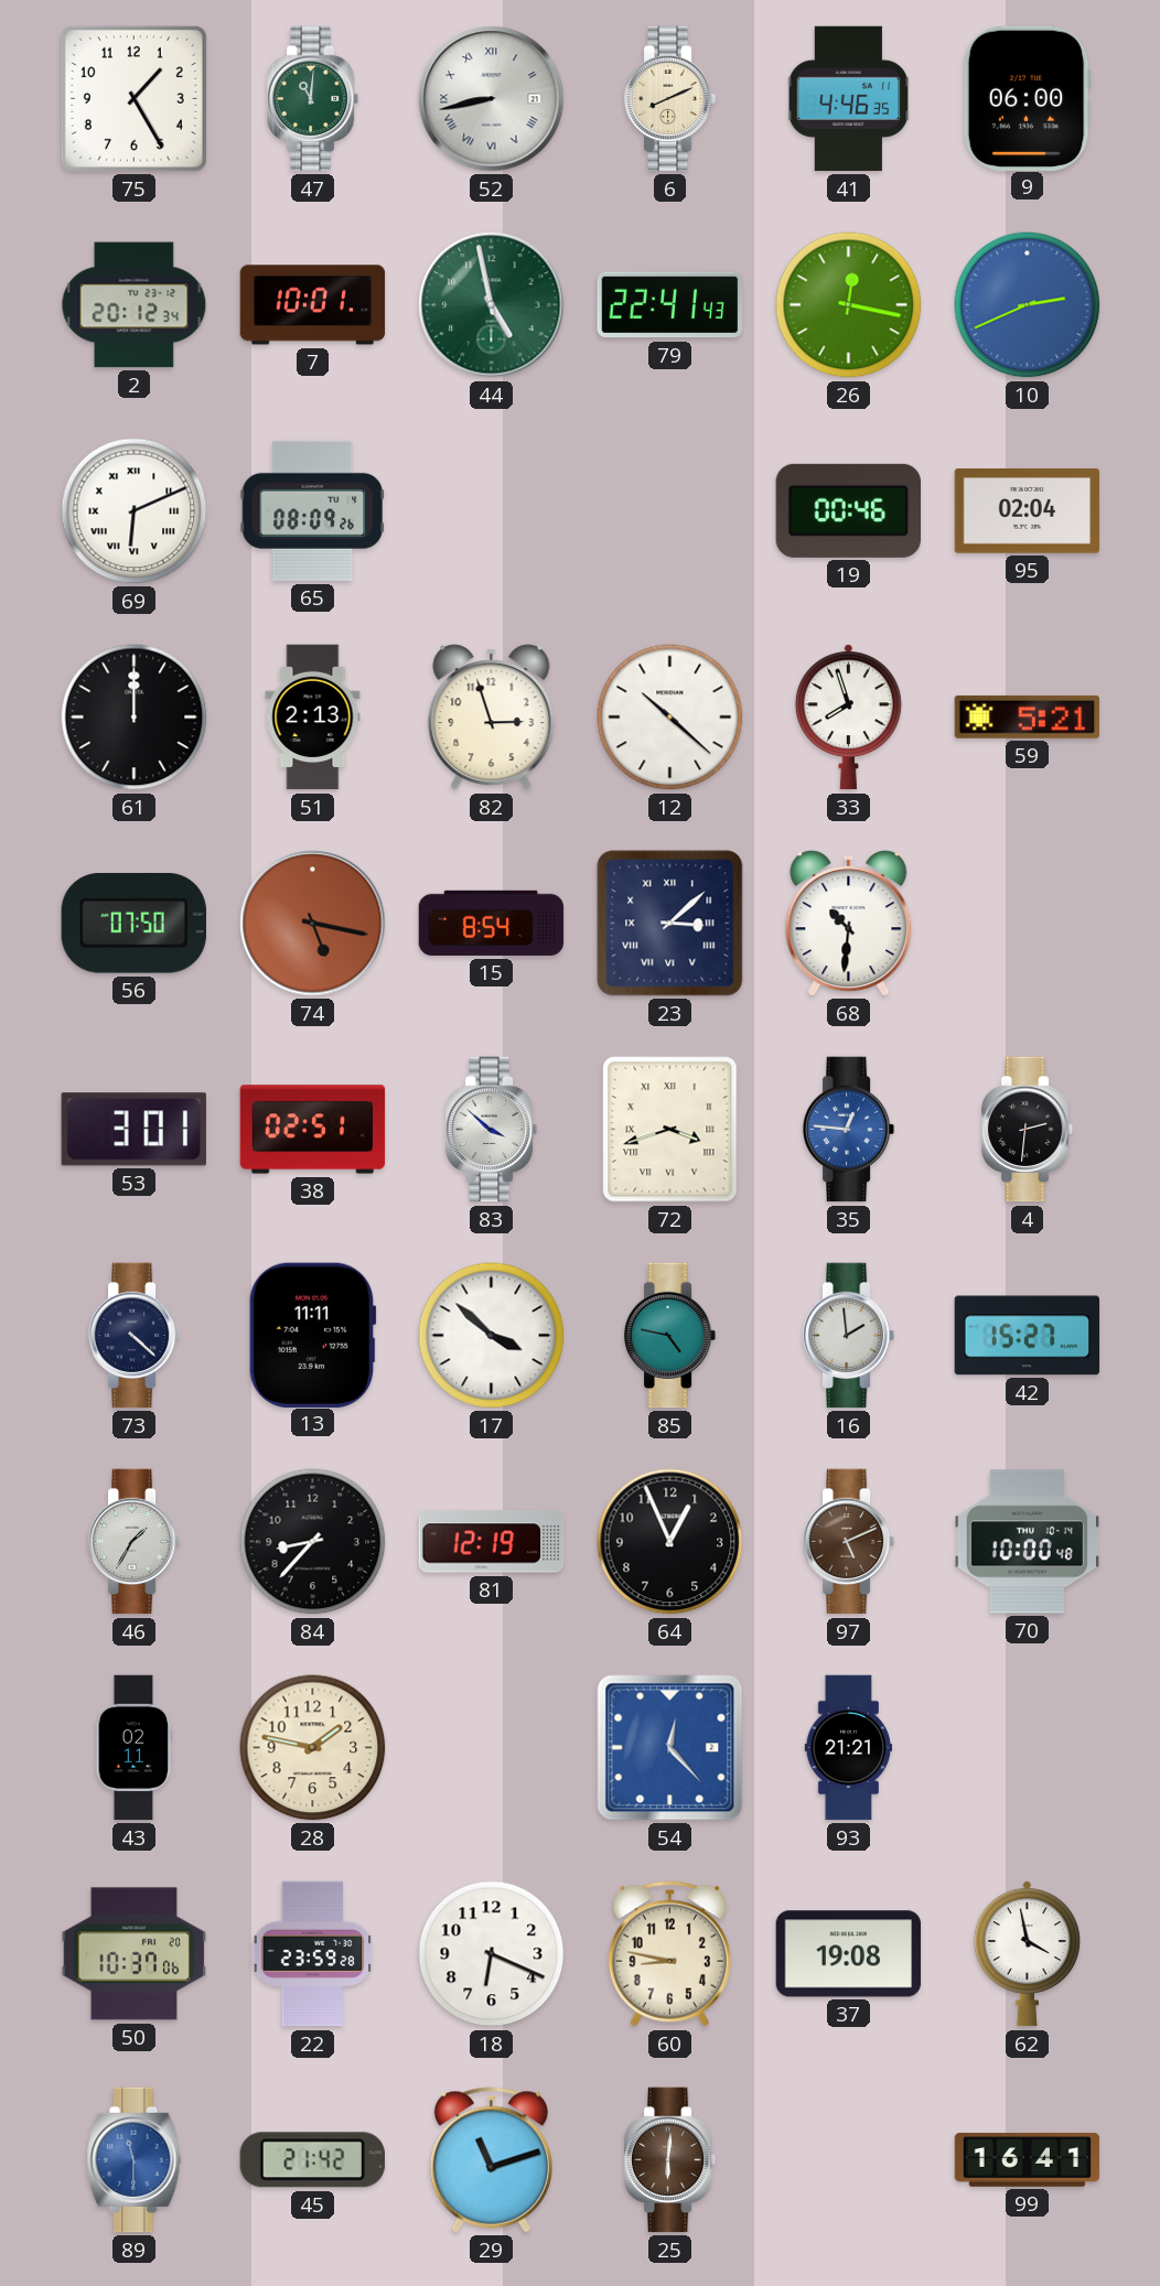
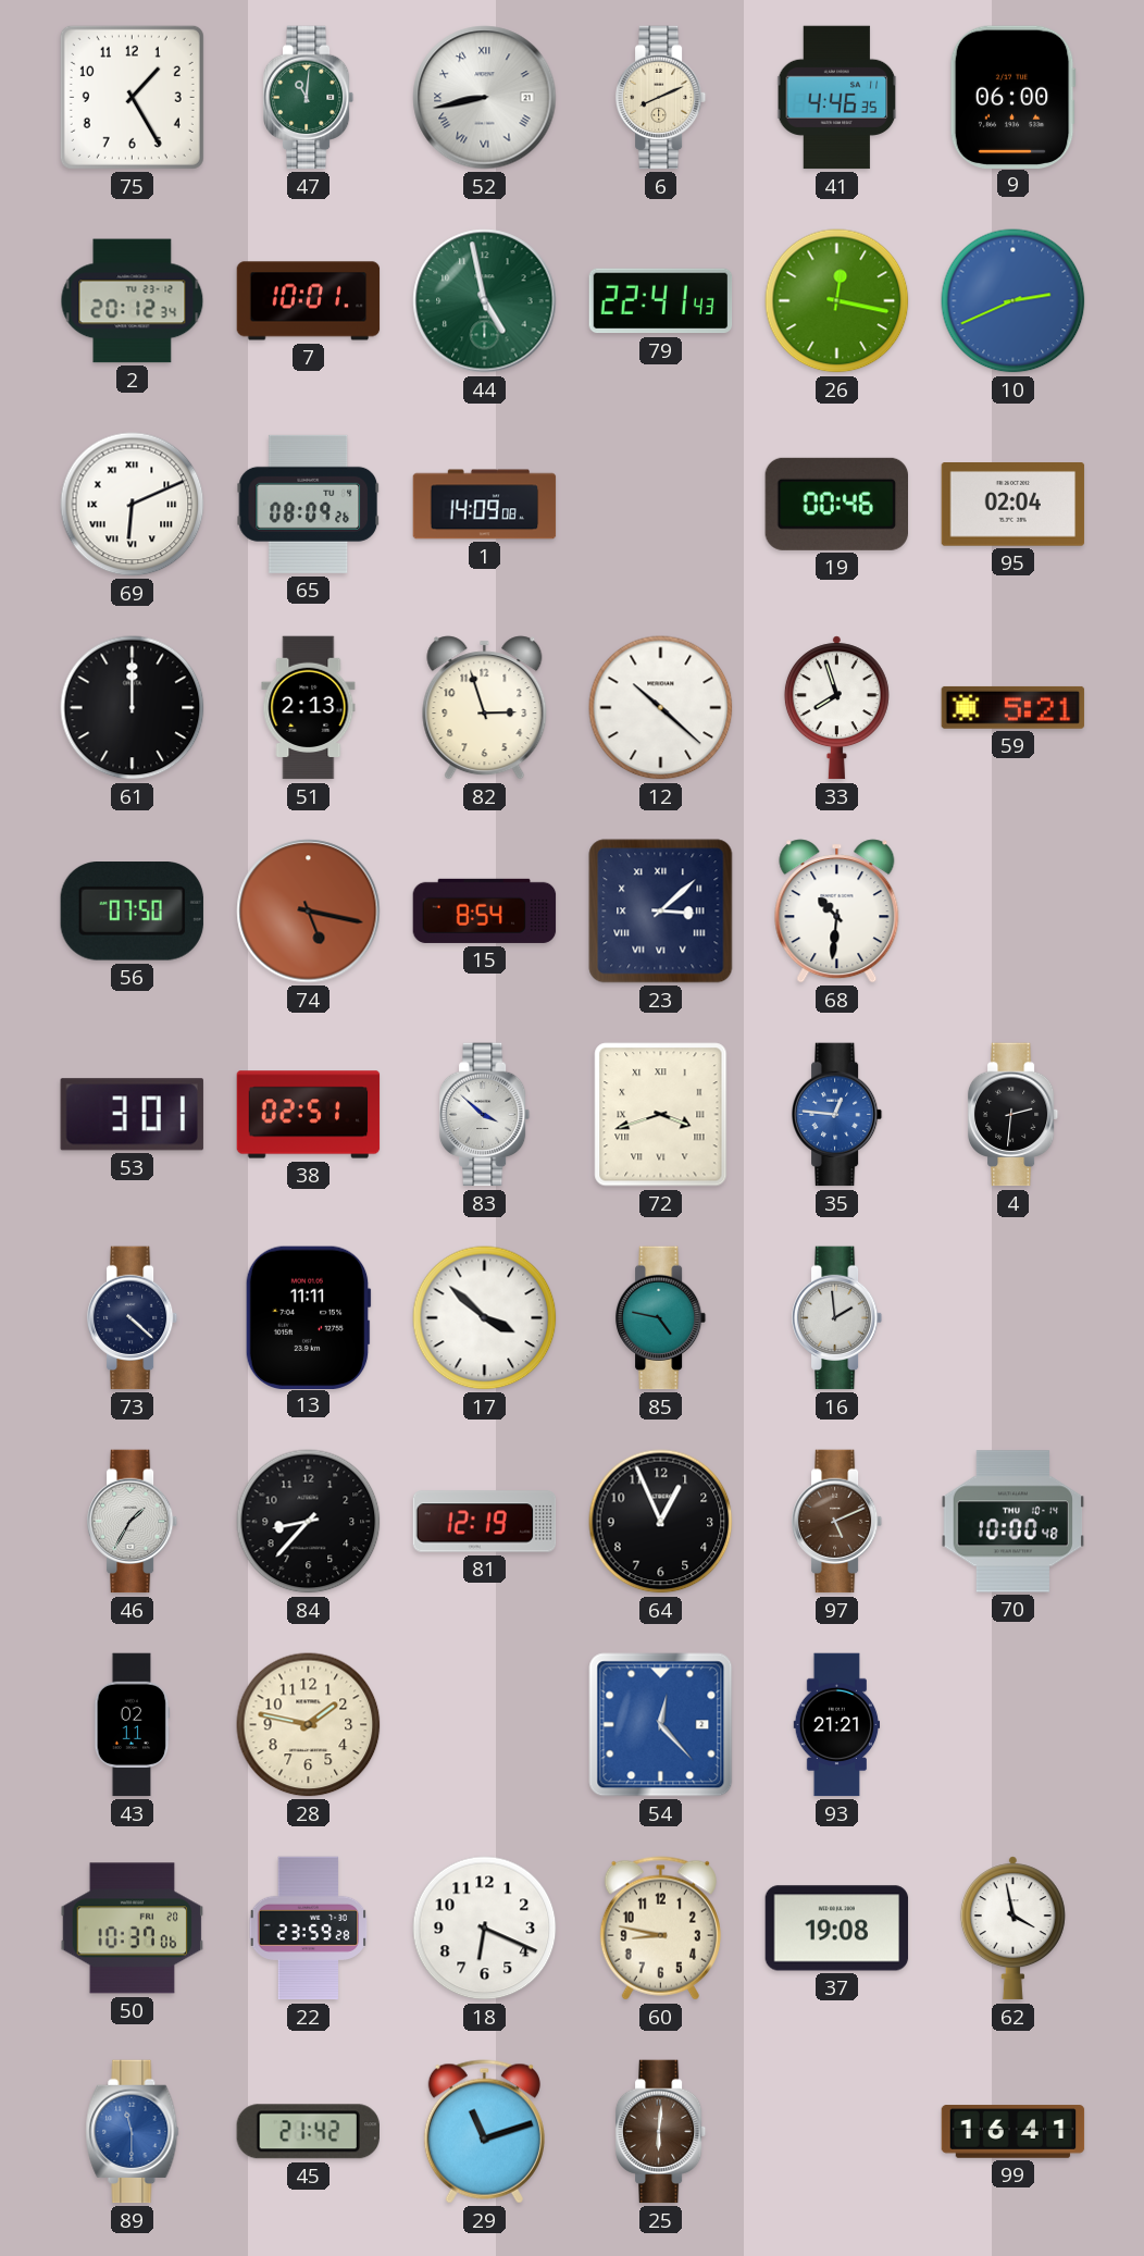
1: none -> 14:09
42: 15:27 -> none
